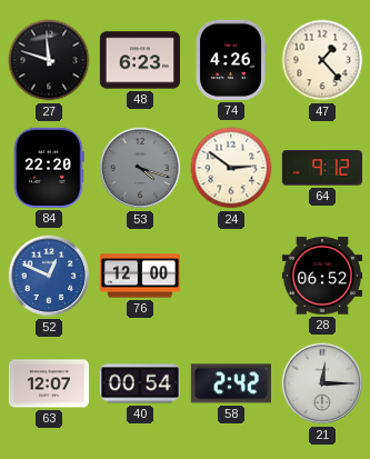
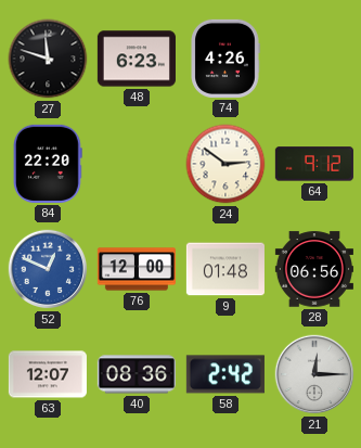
47: 1:23 -> none
53: 4:18 -> none
9: none -> 01:48
28: 06:52 -> 06:56
40: 00:54 -> 08:36
